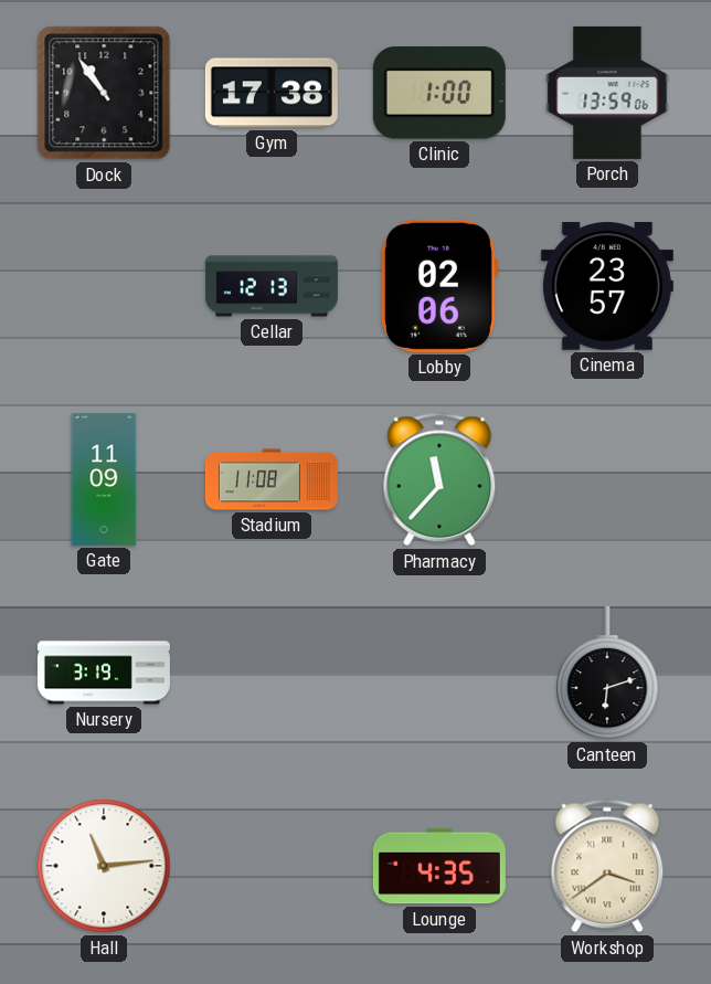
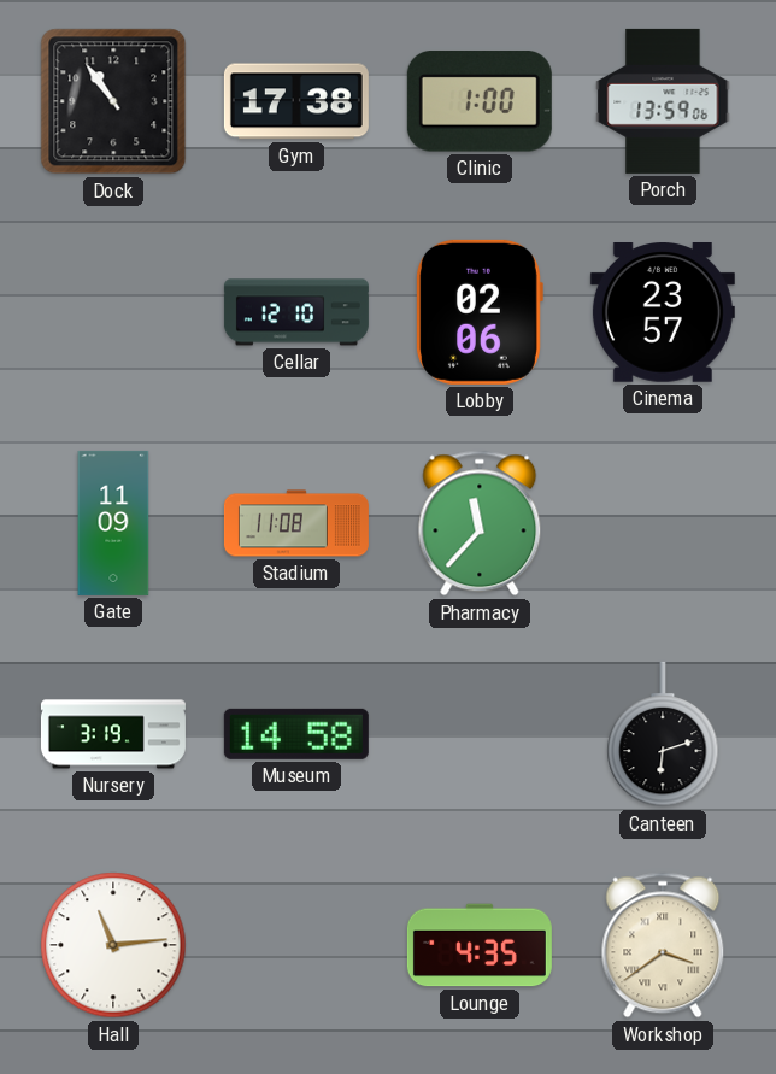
Cellar: 12:13 -> 12:10
Museum: none -> 14:58
